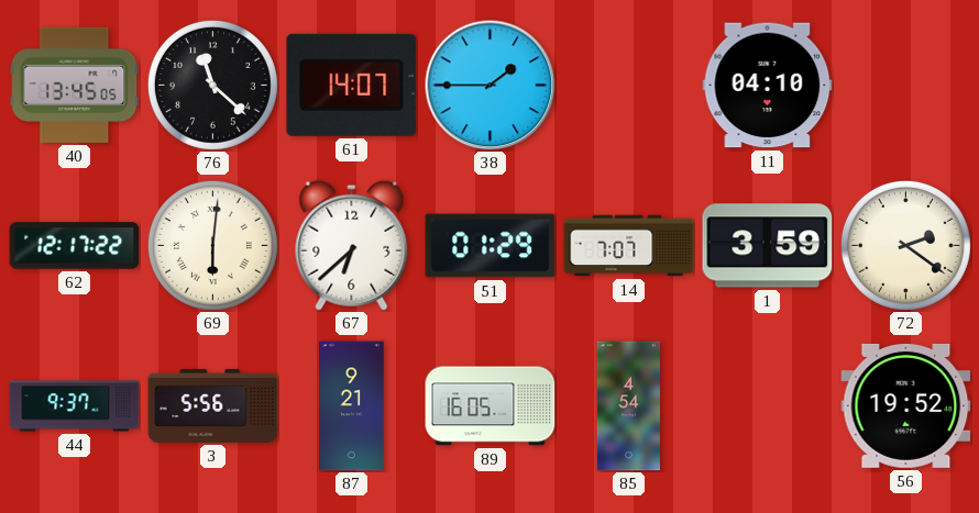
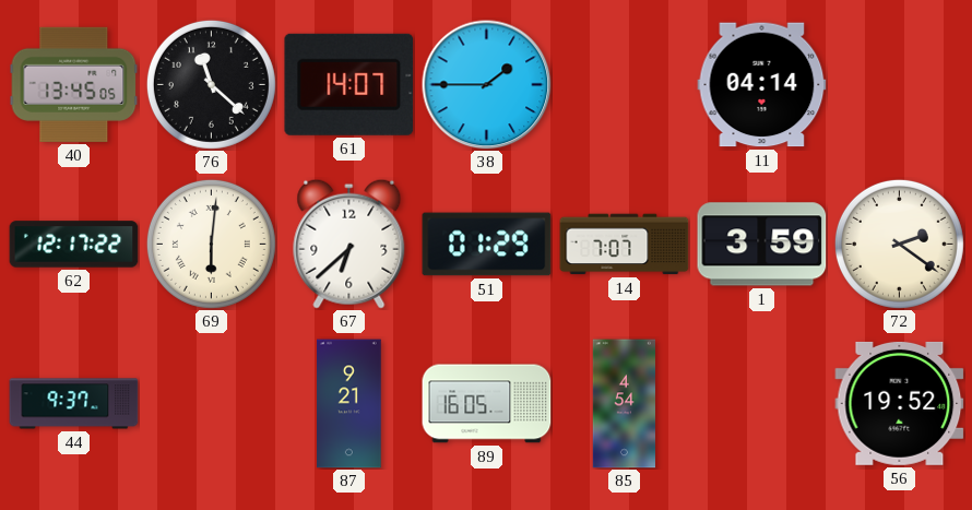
11: 04:10 -> 04:14
3: 5:56 -> none
